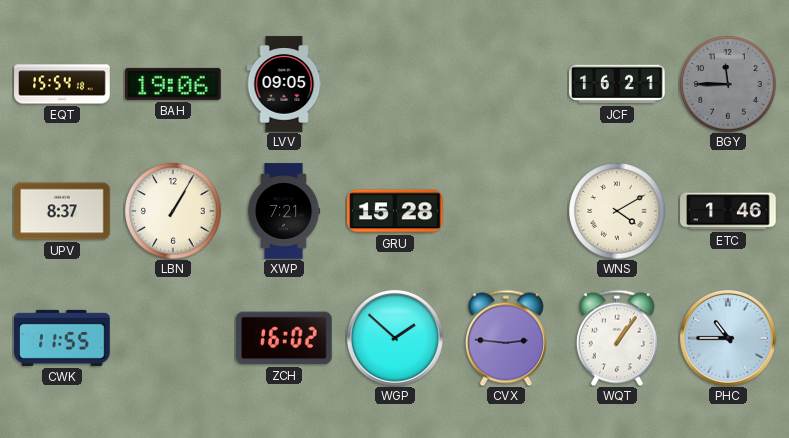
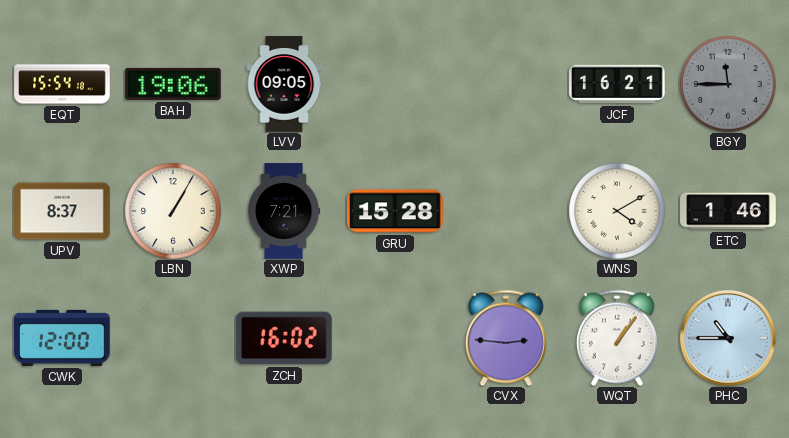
CWK: 11:55 -> 12:00
WGP: 1:52 -> none
